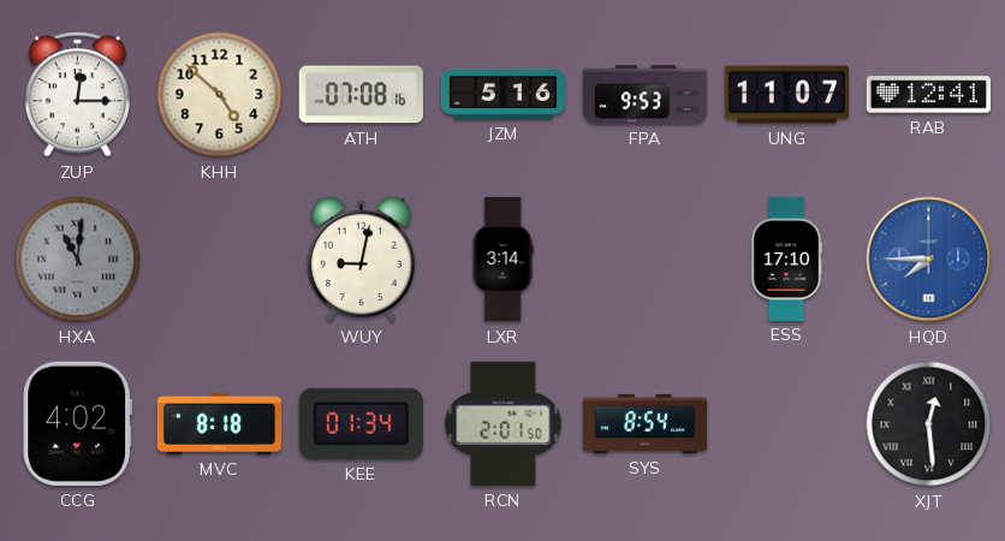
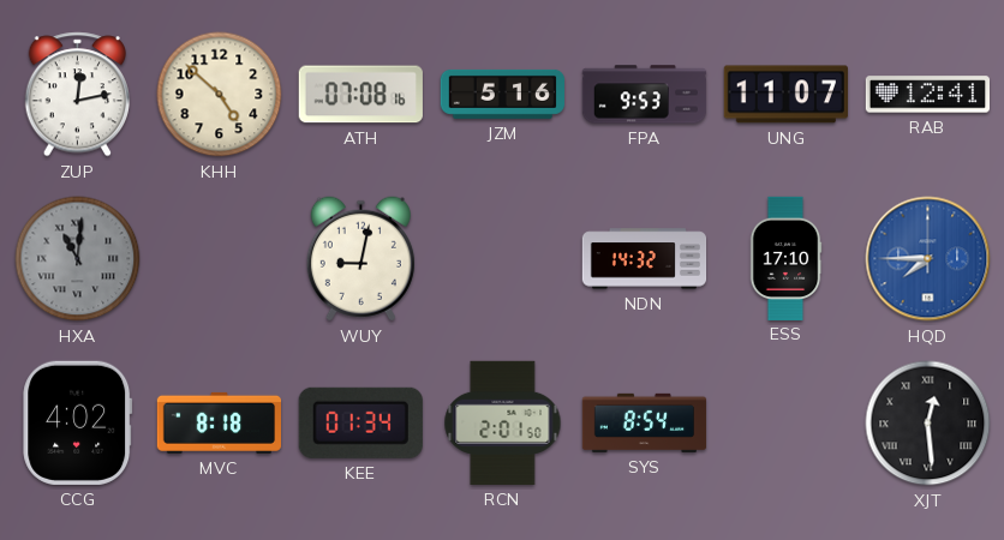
ZUP: 12:15 -> 12:13
LXR: 3:14 -> none
NDN: none -> 14:32
